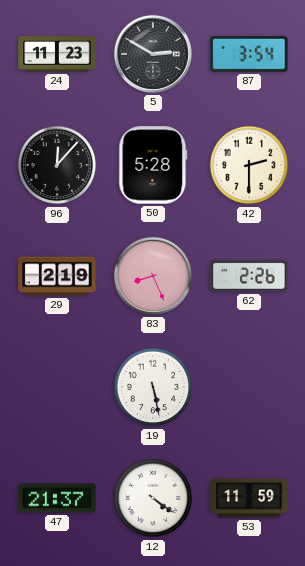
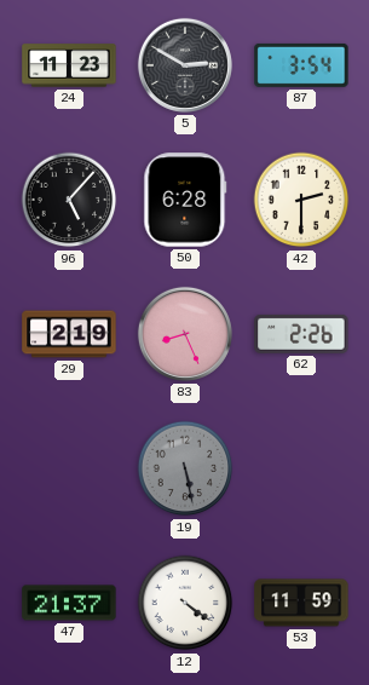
96: 12:07 -> 5:07
50: 5:28 -> 6:28
19 dial: white -> grey
